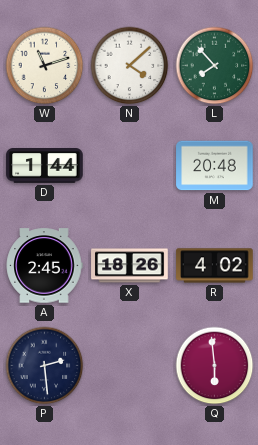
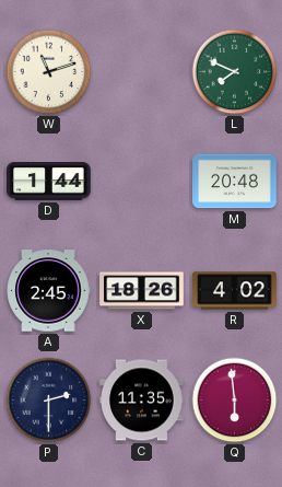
N: 4:08 -> none
L: 7:53 -> 7:49
P: 2:29 -> 2:30
C: none -> 11:35
